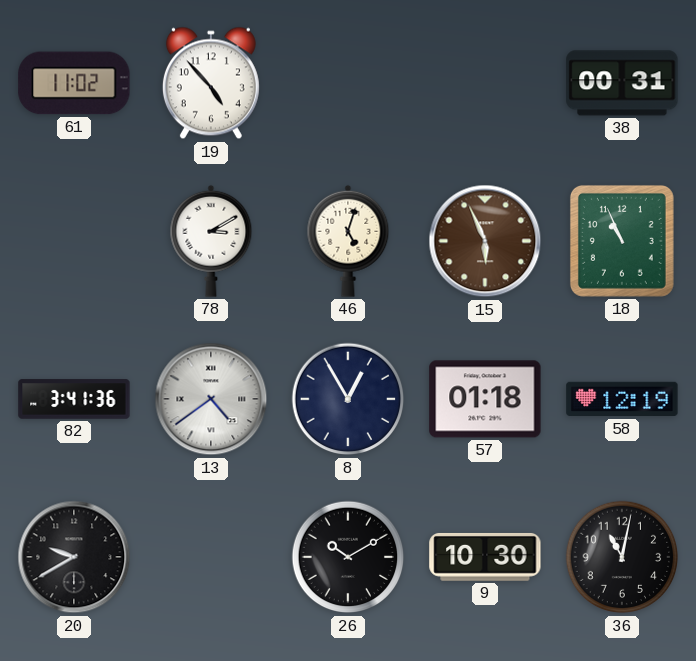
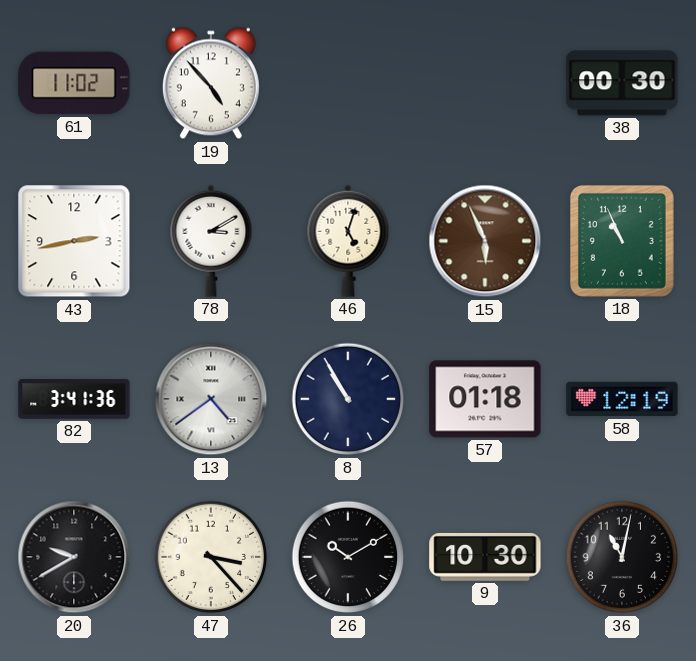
38: 00:31 -> 00:30
43: none -> 2:43
8: 12:55 -> 10:55
47: none -> 3:23
